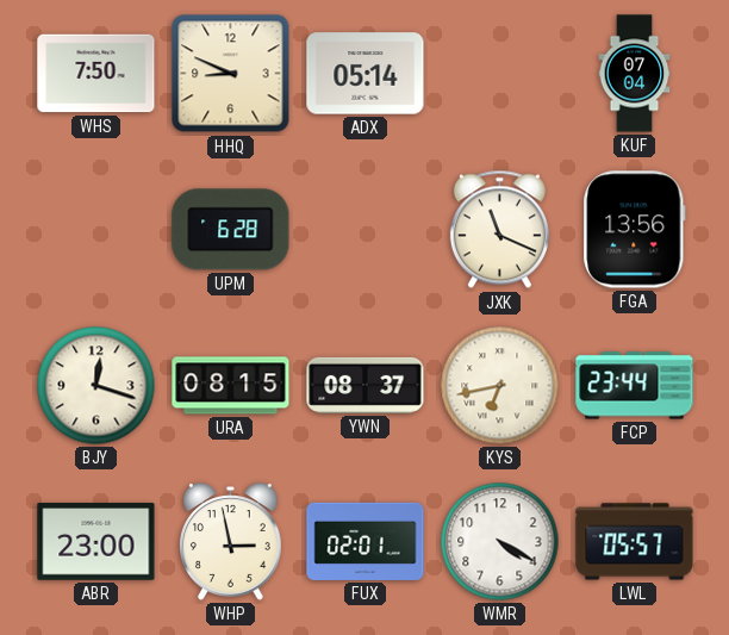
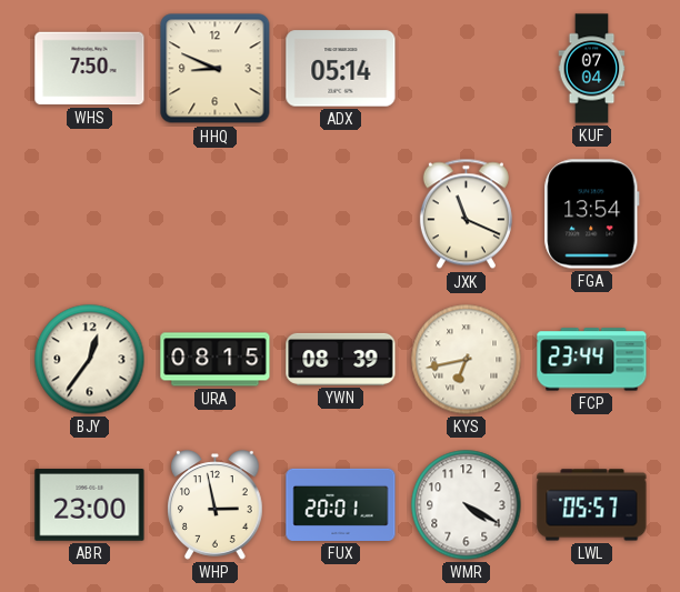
UPM: 6:28 -> none
FGA: 13:56 -> 13:54
BJY: 12:18 -> 12:36
YWN: 08:37 -> 08:39
FUX: 02:01 -> 20:01
